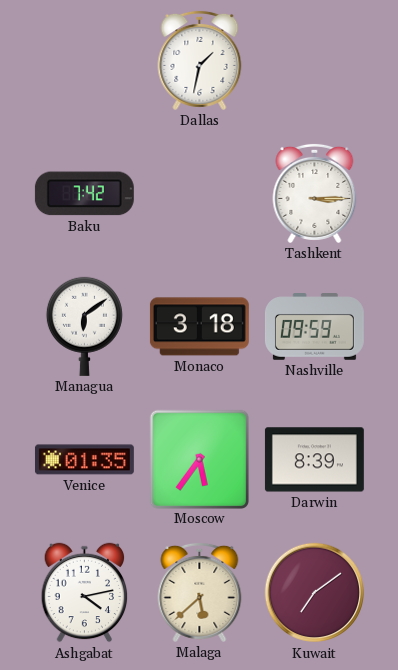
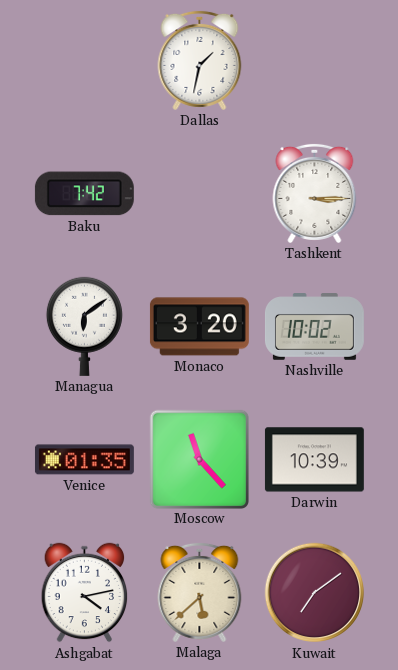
Monaco: 3:18 -> 3:20
Nashville: 09:59 -> 10:02
Moscow: 5:36 -> 11:23
Darwin: 8:39 -> 10:39
